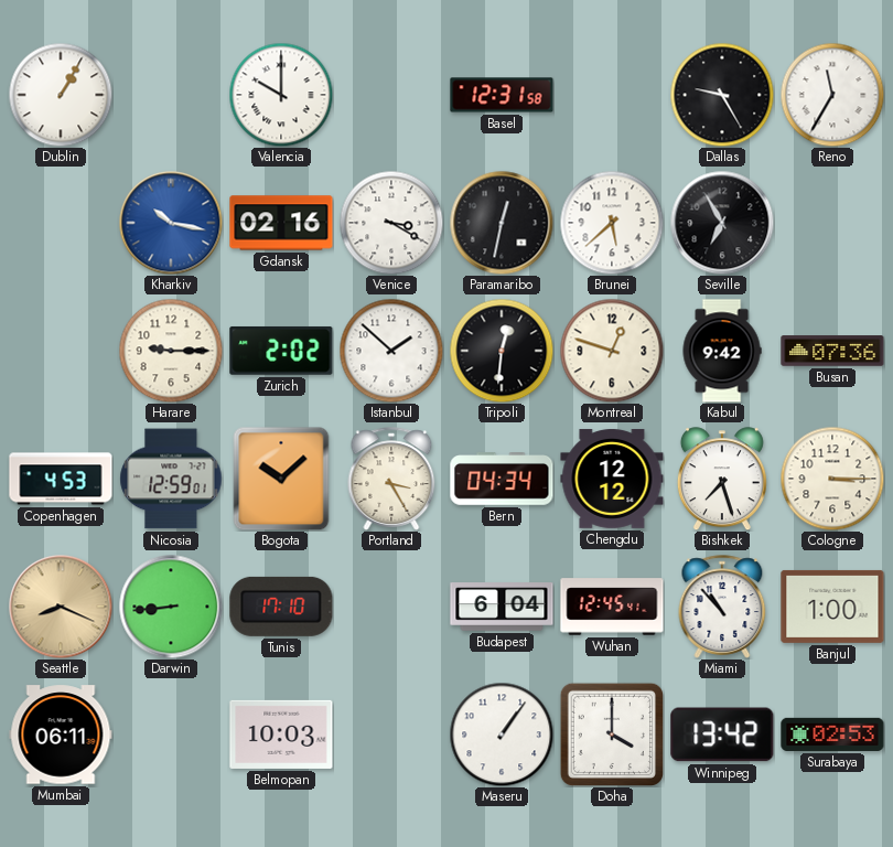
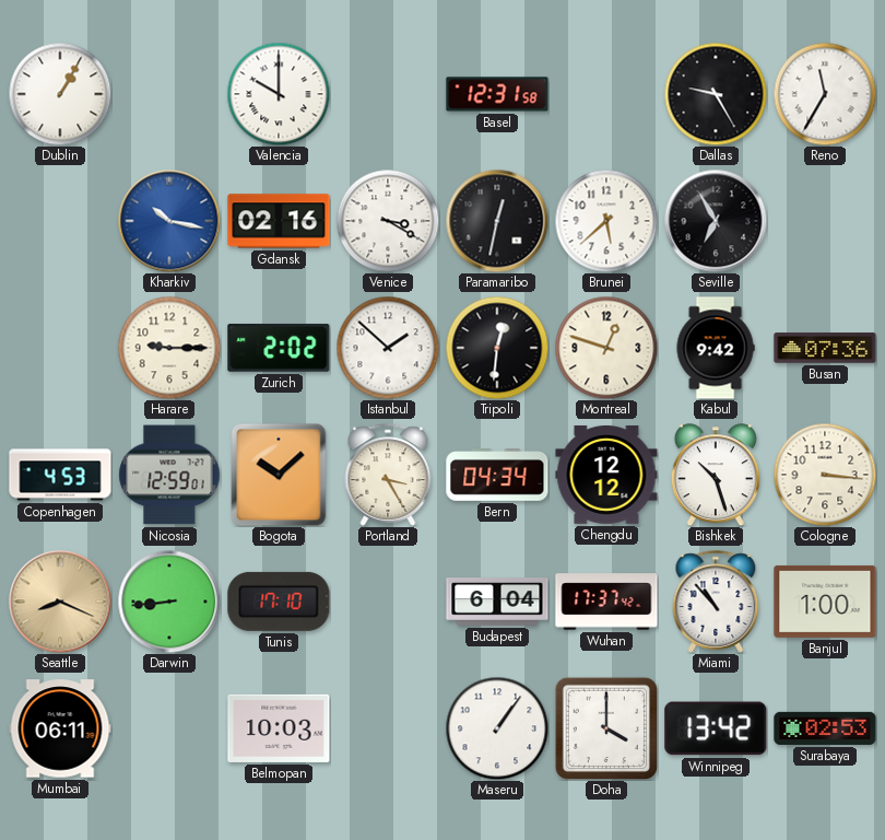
Bishkek: 7:27 -> 10:27
Cologne: 3:15 -> 3:16
Wuhan: 12:45 -> 17:37
